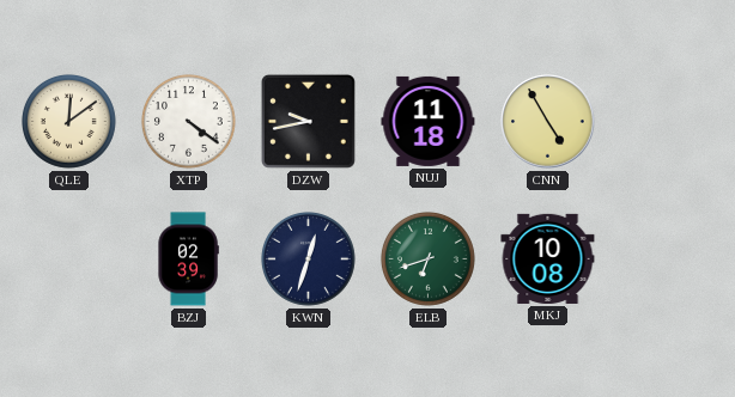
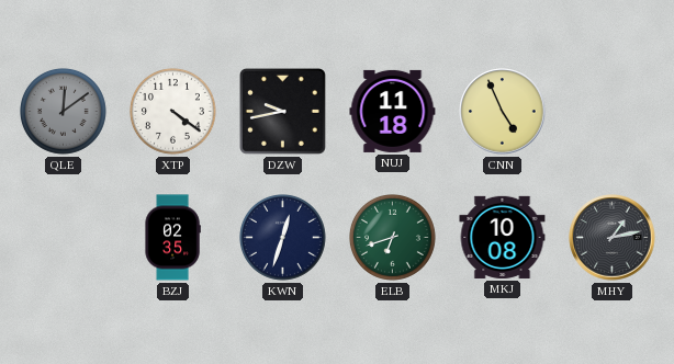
QLE dial: cream -> grey
CNN: 4:55 -> 4:56
BZJ: 02:39 -> 02:35
MHY: none -> 1:13
